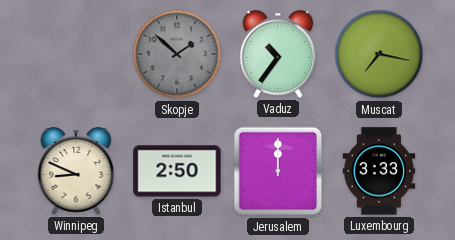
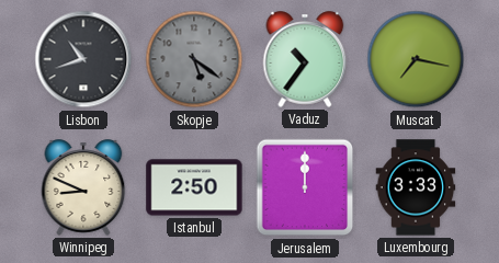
Lisbon: none -> 10:42
Skopje: 1:52 -> 5:21
